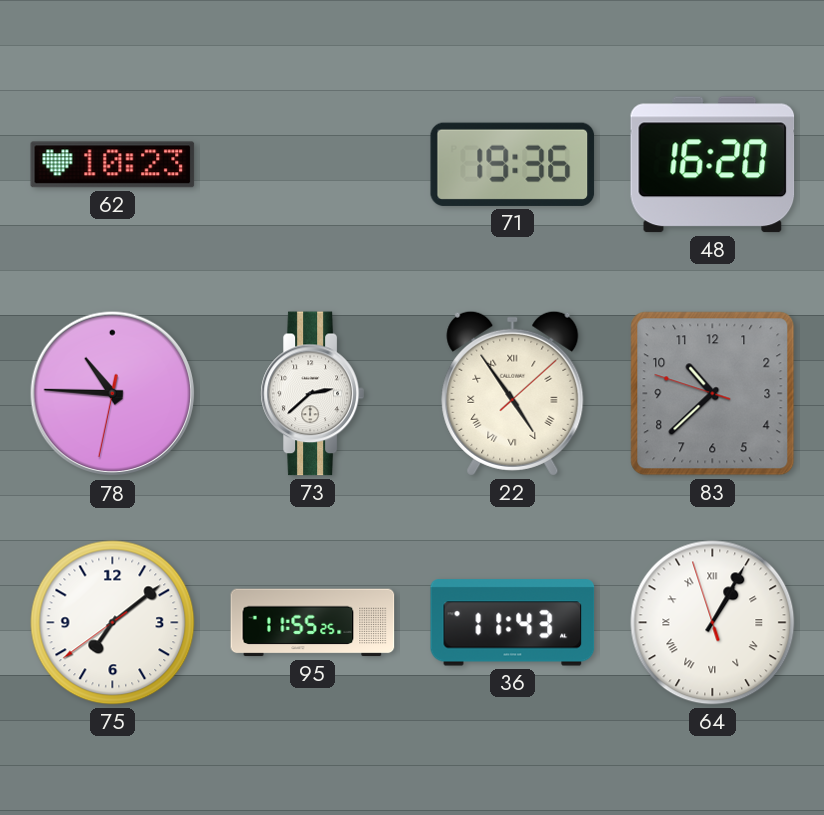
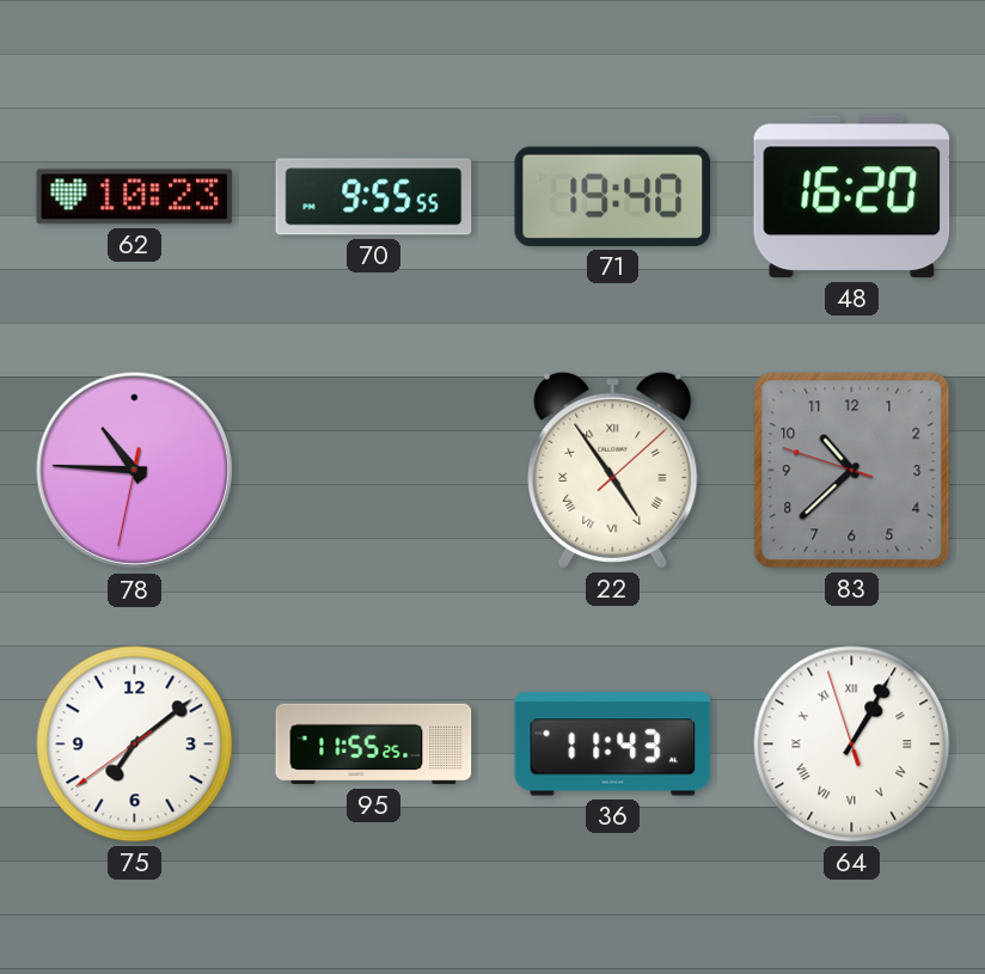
70: none -> 9:55
71: 19:36 -> 19:40
73: 2:38 -> none
